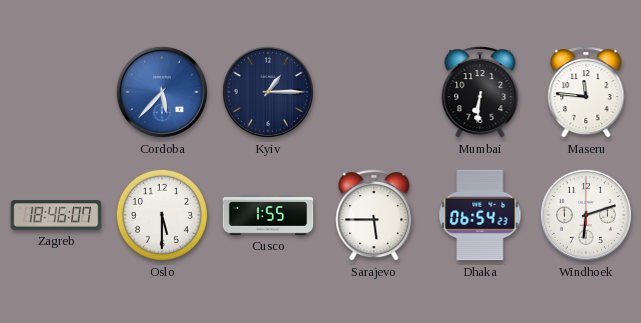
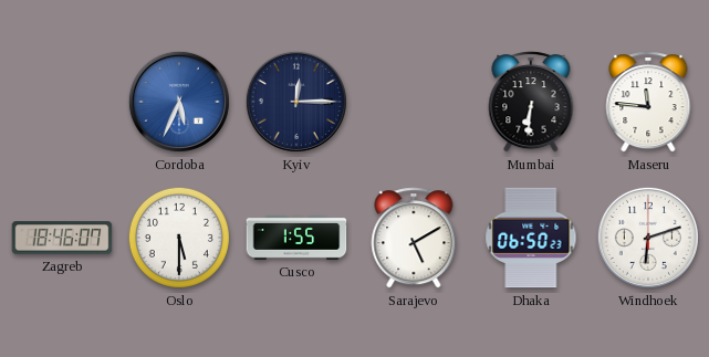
Cordoba: 5:37 -> 5:34
Kyiv: 1:15 -> 12:15
Sarajevo: 5:45 -> 5:10
Dhaka: 06:54 -> 06:50
